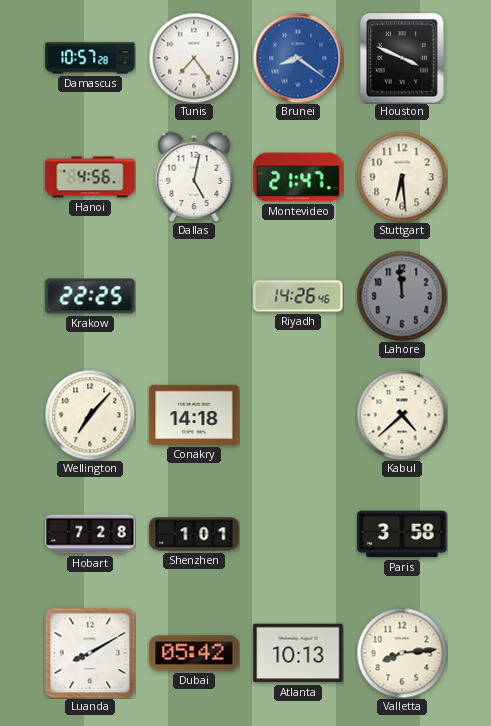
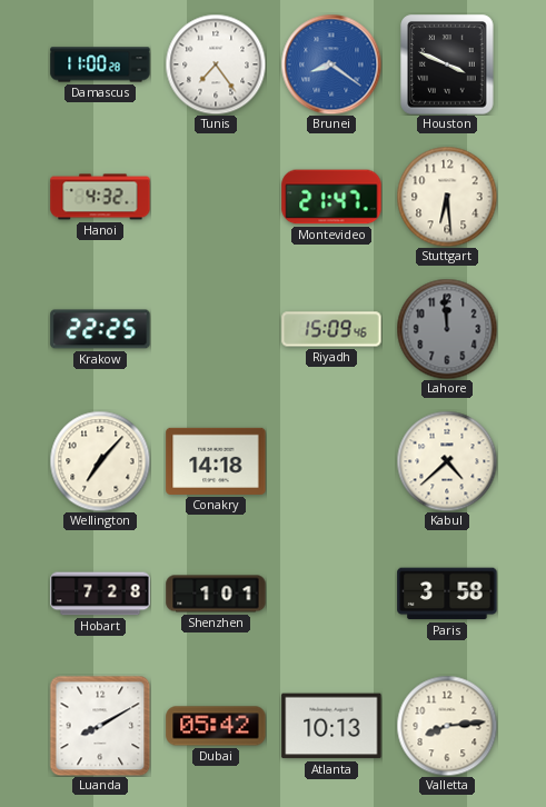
Damascus: 10:57 -> 11:00
Hanoi: 4:56 -> 4:32
Dallas: 5:02 -> none
Riyadh: 14:26 -> 15:09
